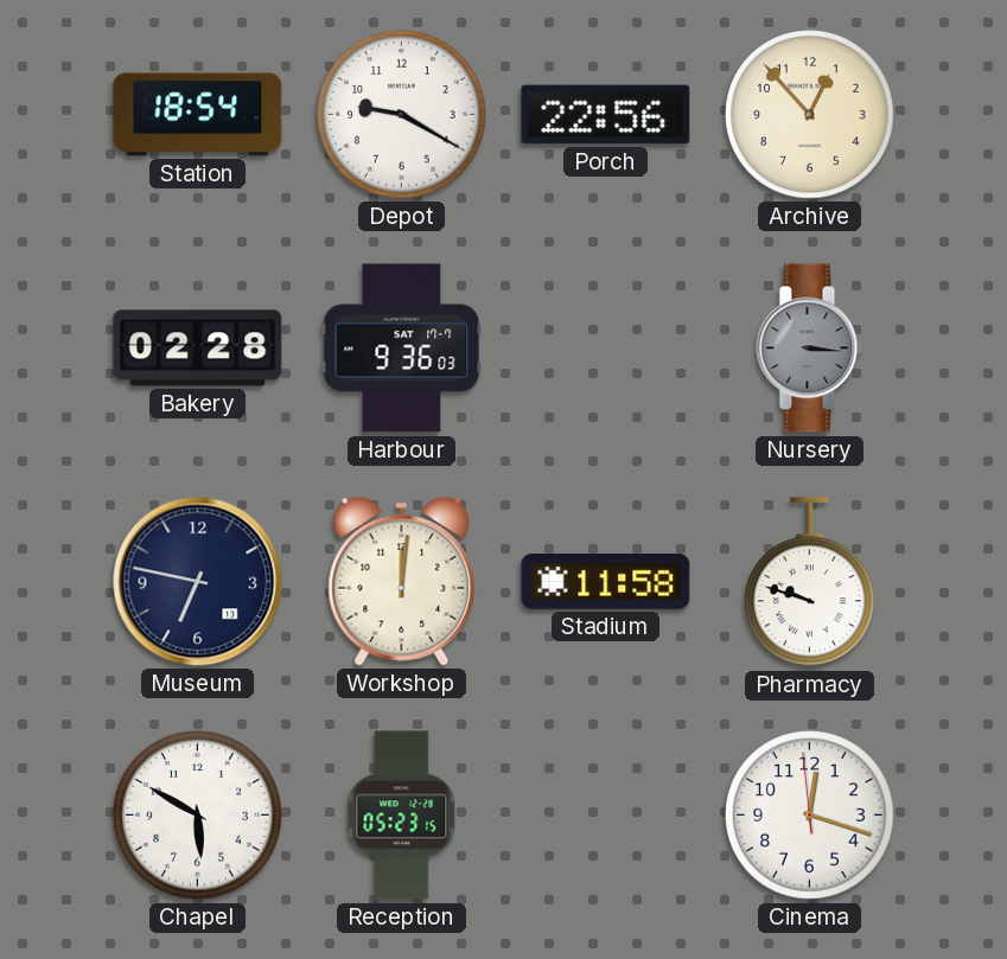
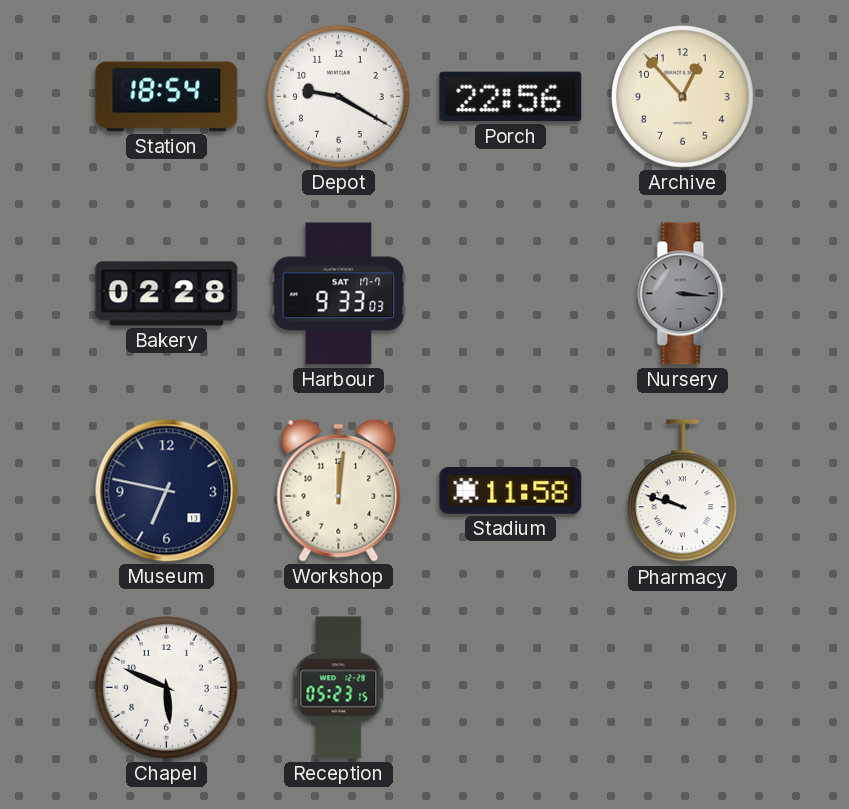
Harbour: 9:36 -> 9:33
Chapel: 5:50 -> 5:49
Cinema: 12:17 -> none
